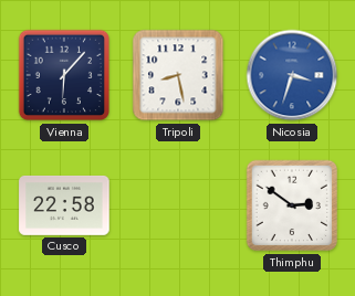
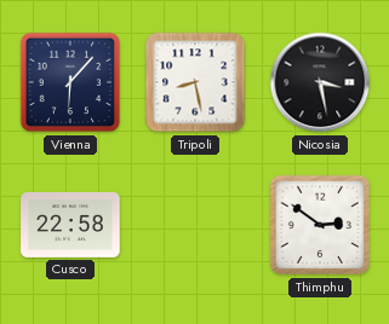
Nicosia: 3:33 -> 3:28
Nicosia dial: blue -> black
